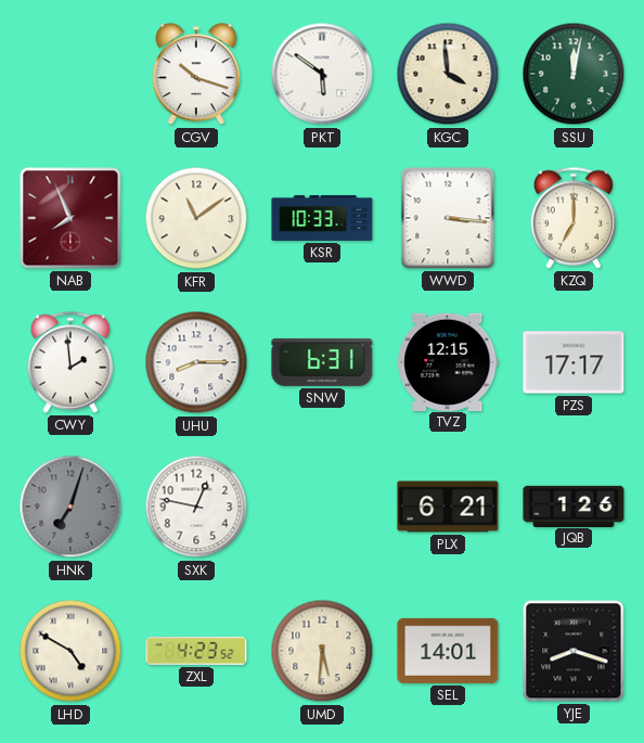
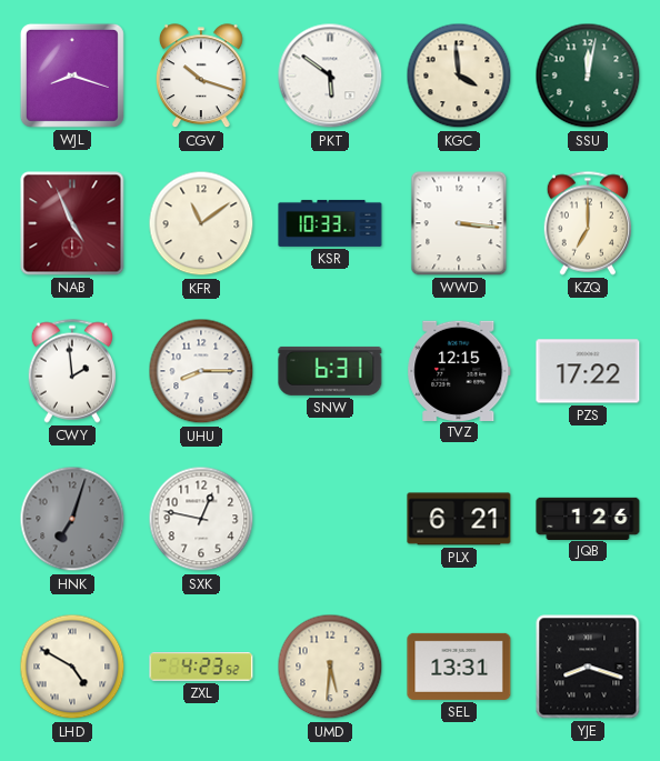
WJL: none -> 8:18
NAB: 7:56 -> 4:56
PZS: 17:17 -> 17:22
SEL: 14:01 -> 13:31
